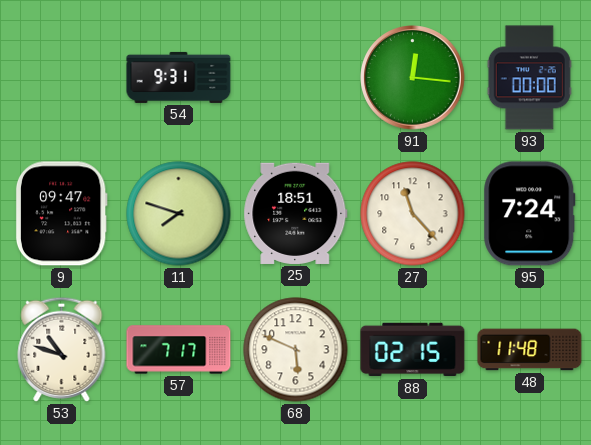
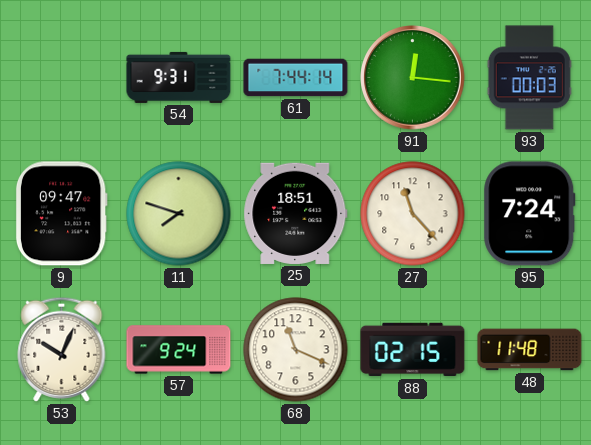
61: none -> 7:44
93: 00:00 -> 00:03
53: 10:48 -> 10:04
57: 7:17 -> 9:24
68: 5:49 -> 11:19
